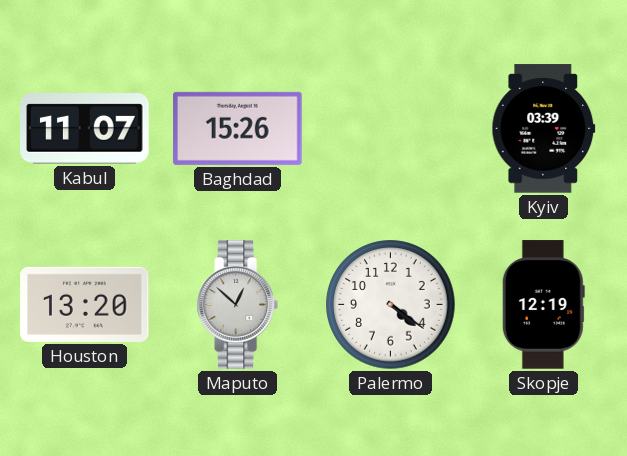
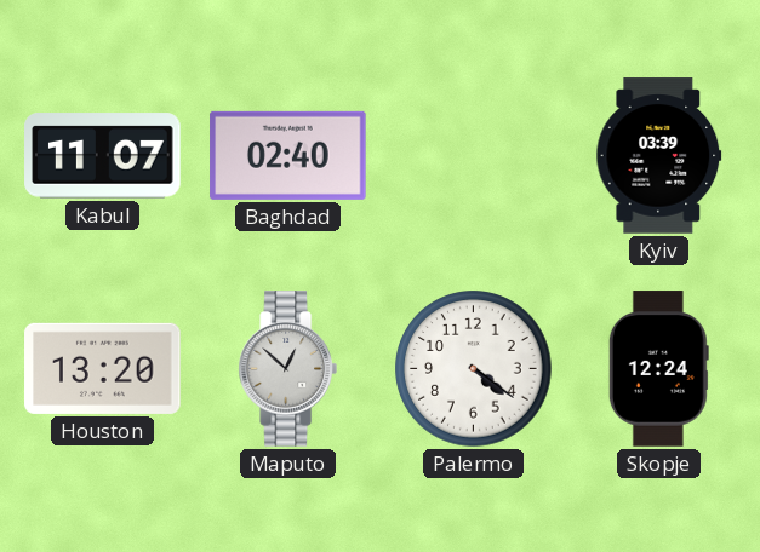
Baghdad: 15:26 -> 02:40
Skopje: 12:19 -> 12:24
